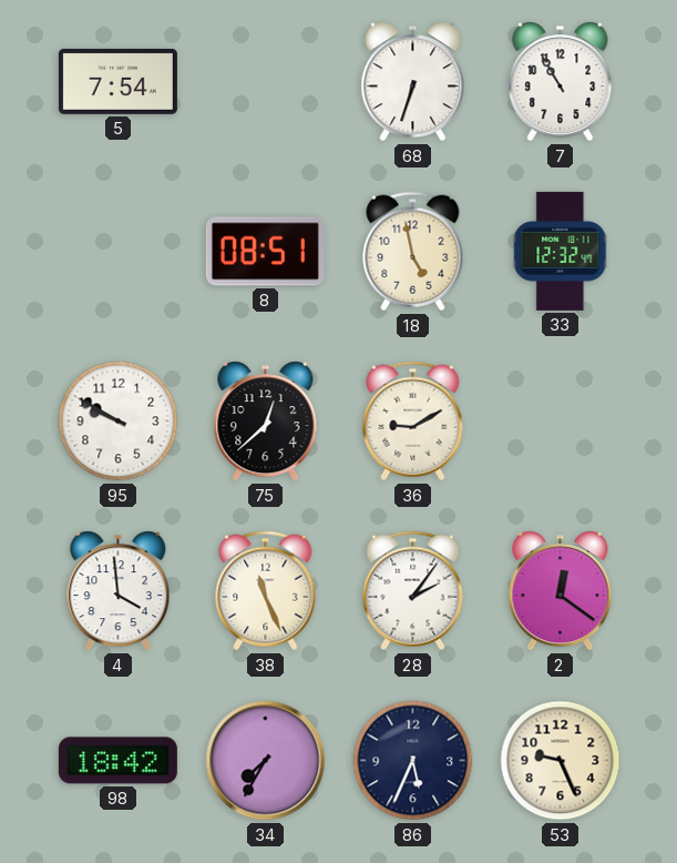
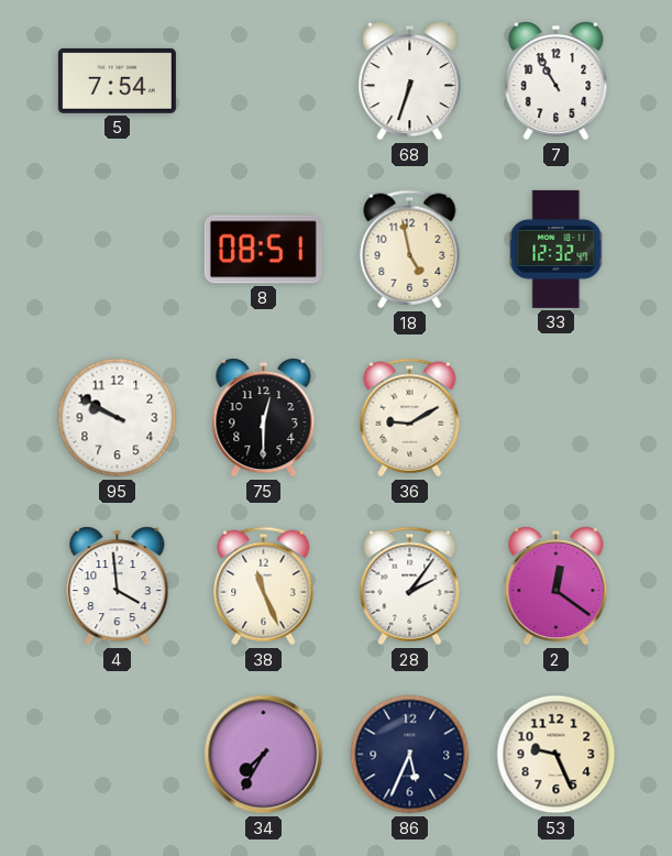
75: 12:38 -> 12:30
98: 18:42 -> none
